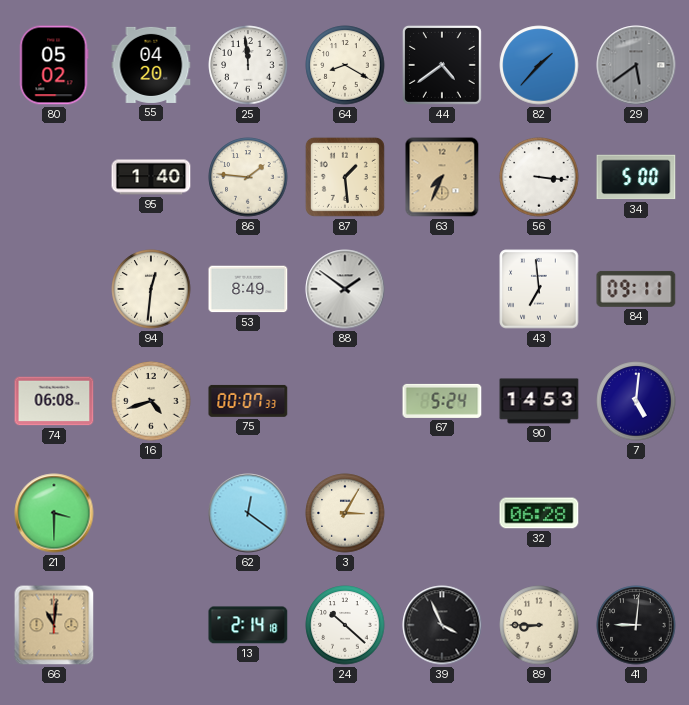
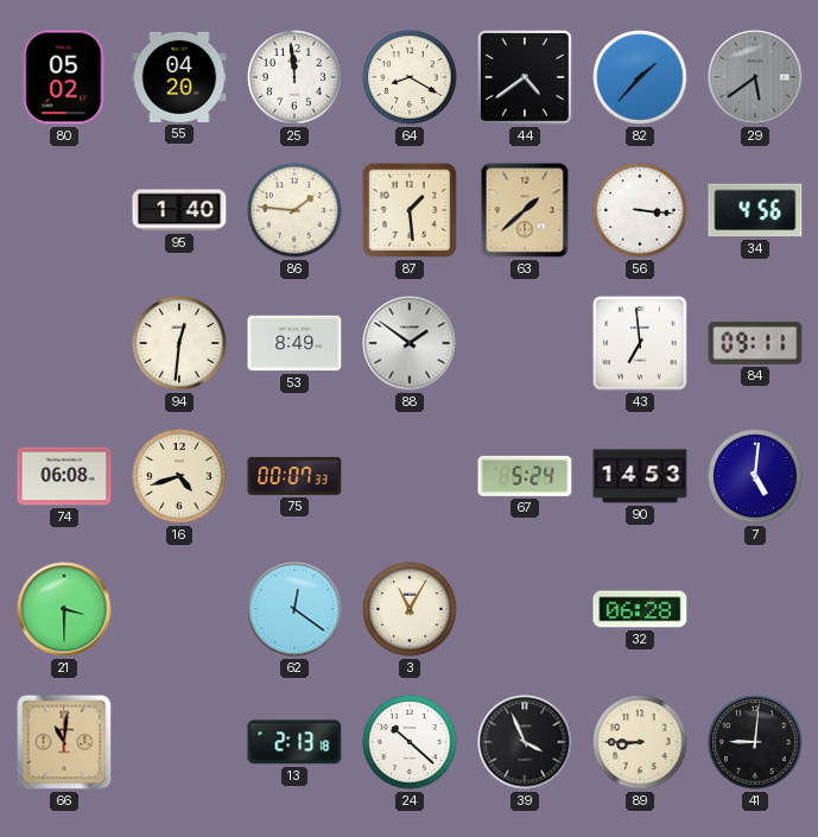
63: 7:34 -> 1:38
34: 5:00 -> 4:56
3: 3:05 -> 11:05
13: 2:14 -> 2:13
